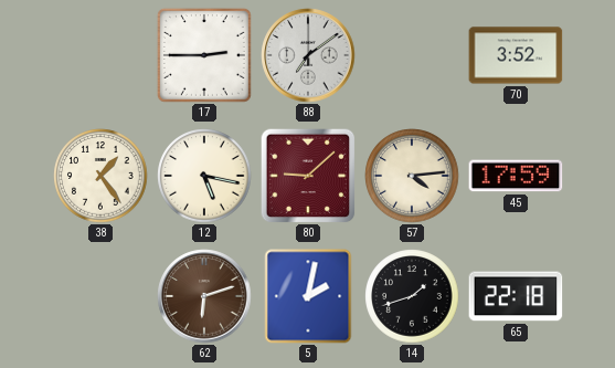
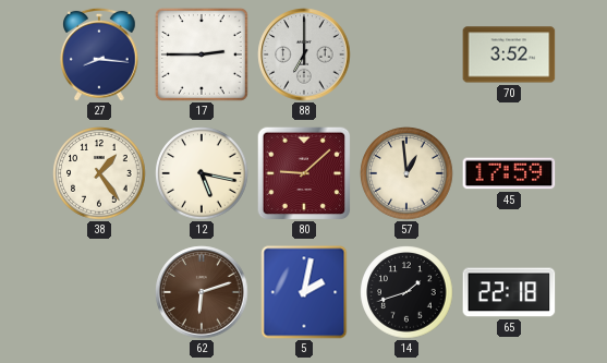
27: none -> 8:16
88: 7:09 -> 7:00
57: 4:14 -> 12:59
